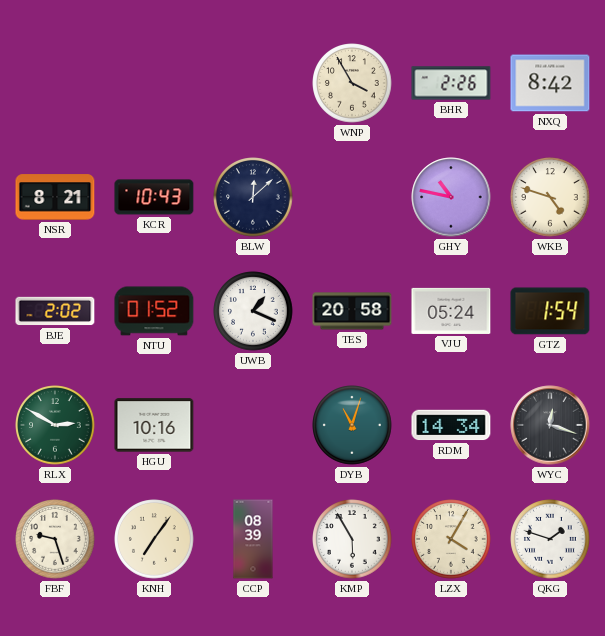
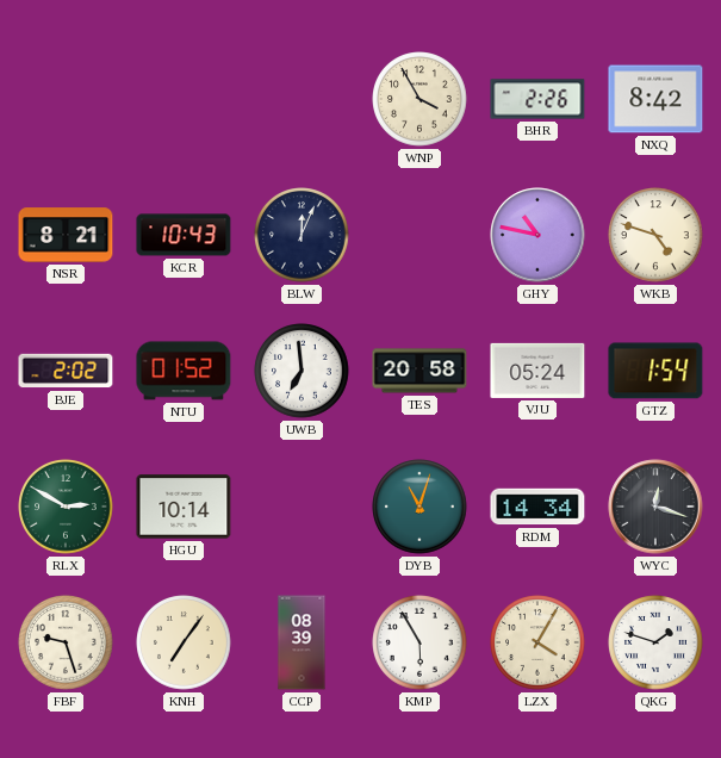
BLW: 12:08 -> 12:04
UWB: 1:19 -> 6:59
HGU: 10:16 -> 10:14
